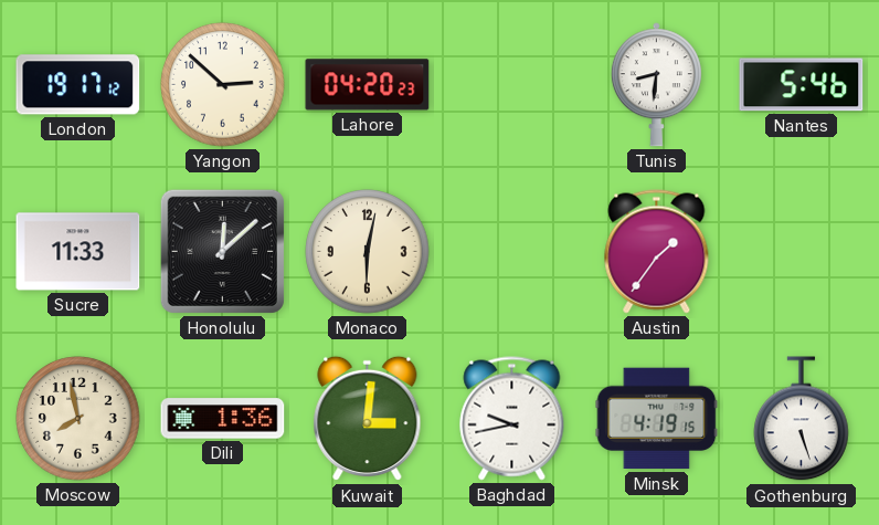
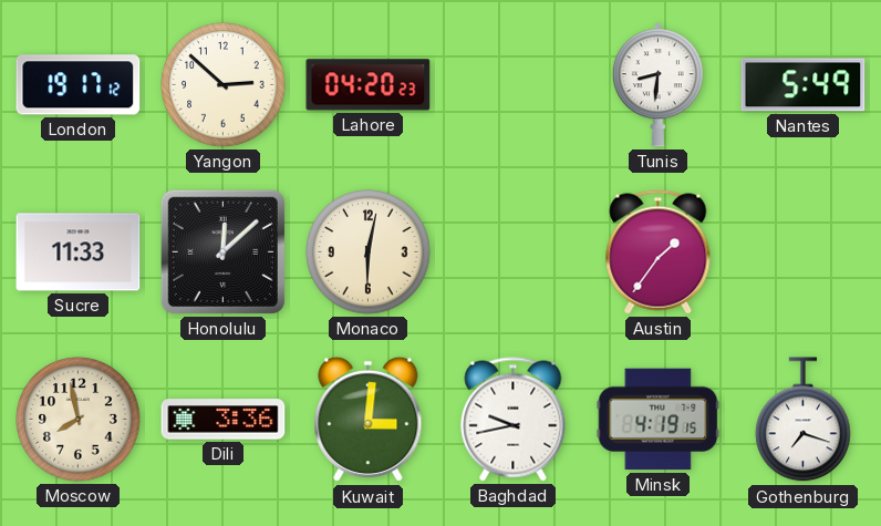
Nantes: 5:46 -> 5:49
Dili: 1:36 -> 3:36
Gothenburg: 5:27 -> 7:18
